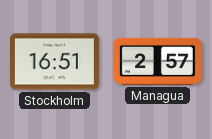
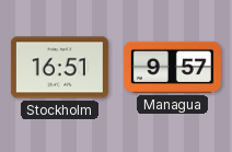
Managua: 2:57 -> 9:57
